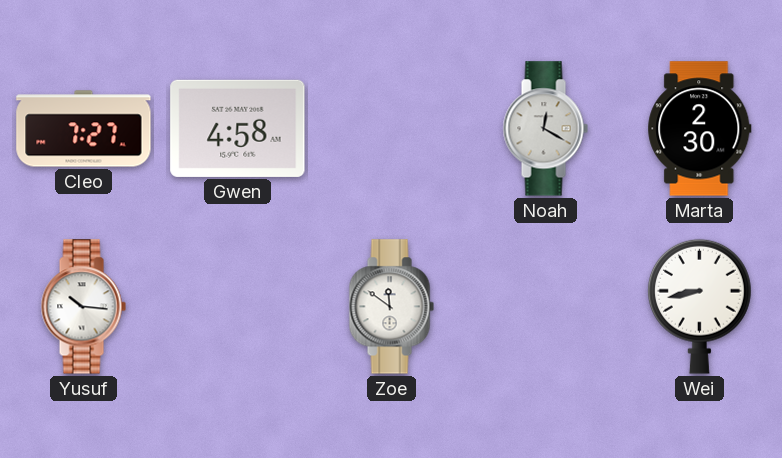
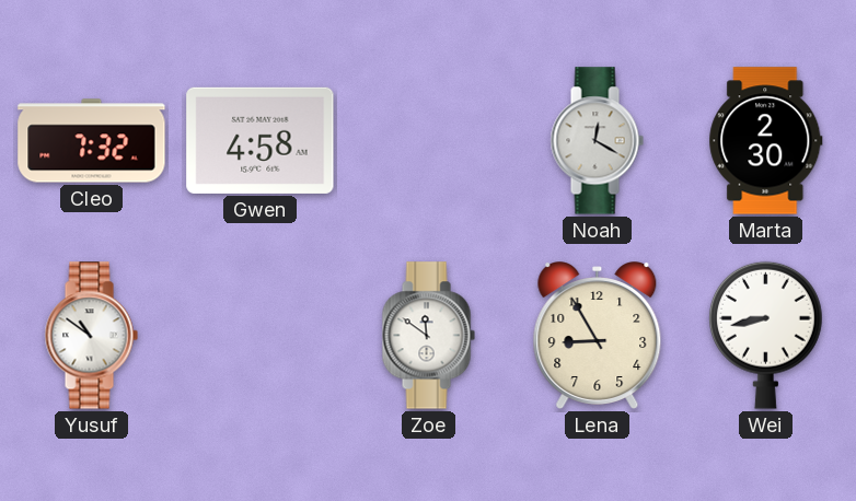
Cleo: 7:27 -> 7:32
Yusuf: 10:16 -> 10:51
Lena: none -> 8:55
